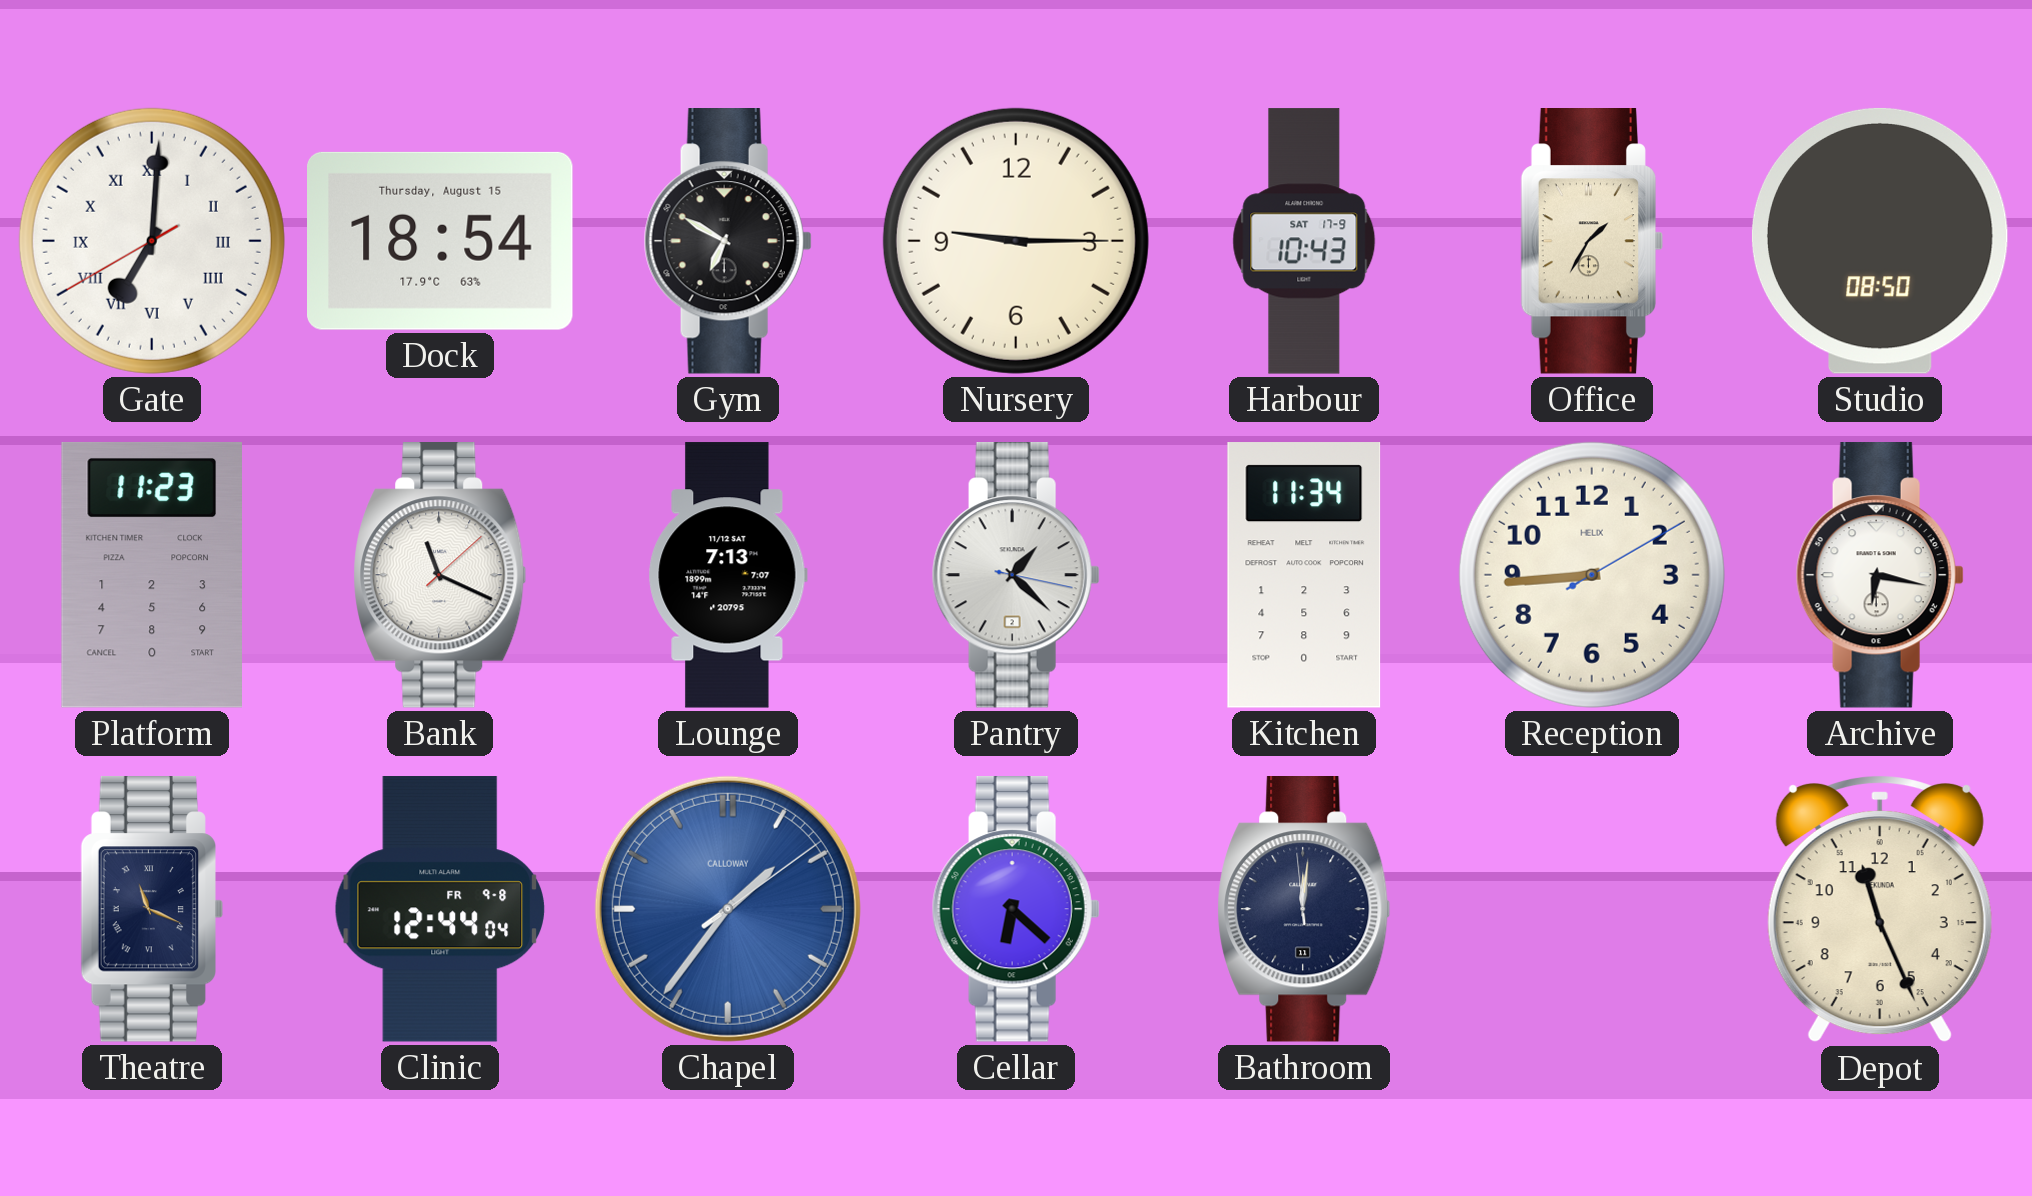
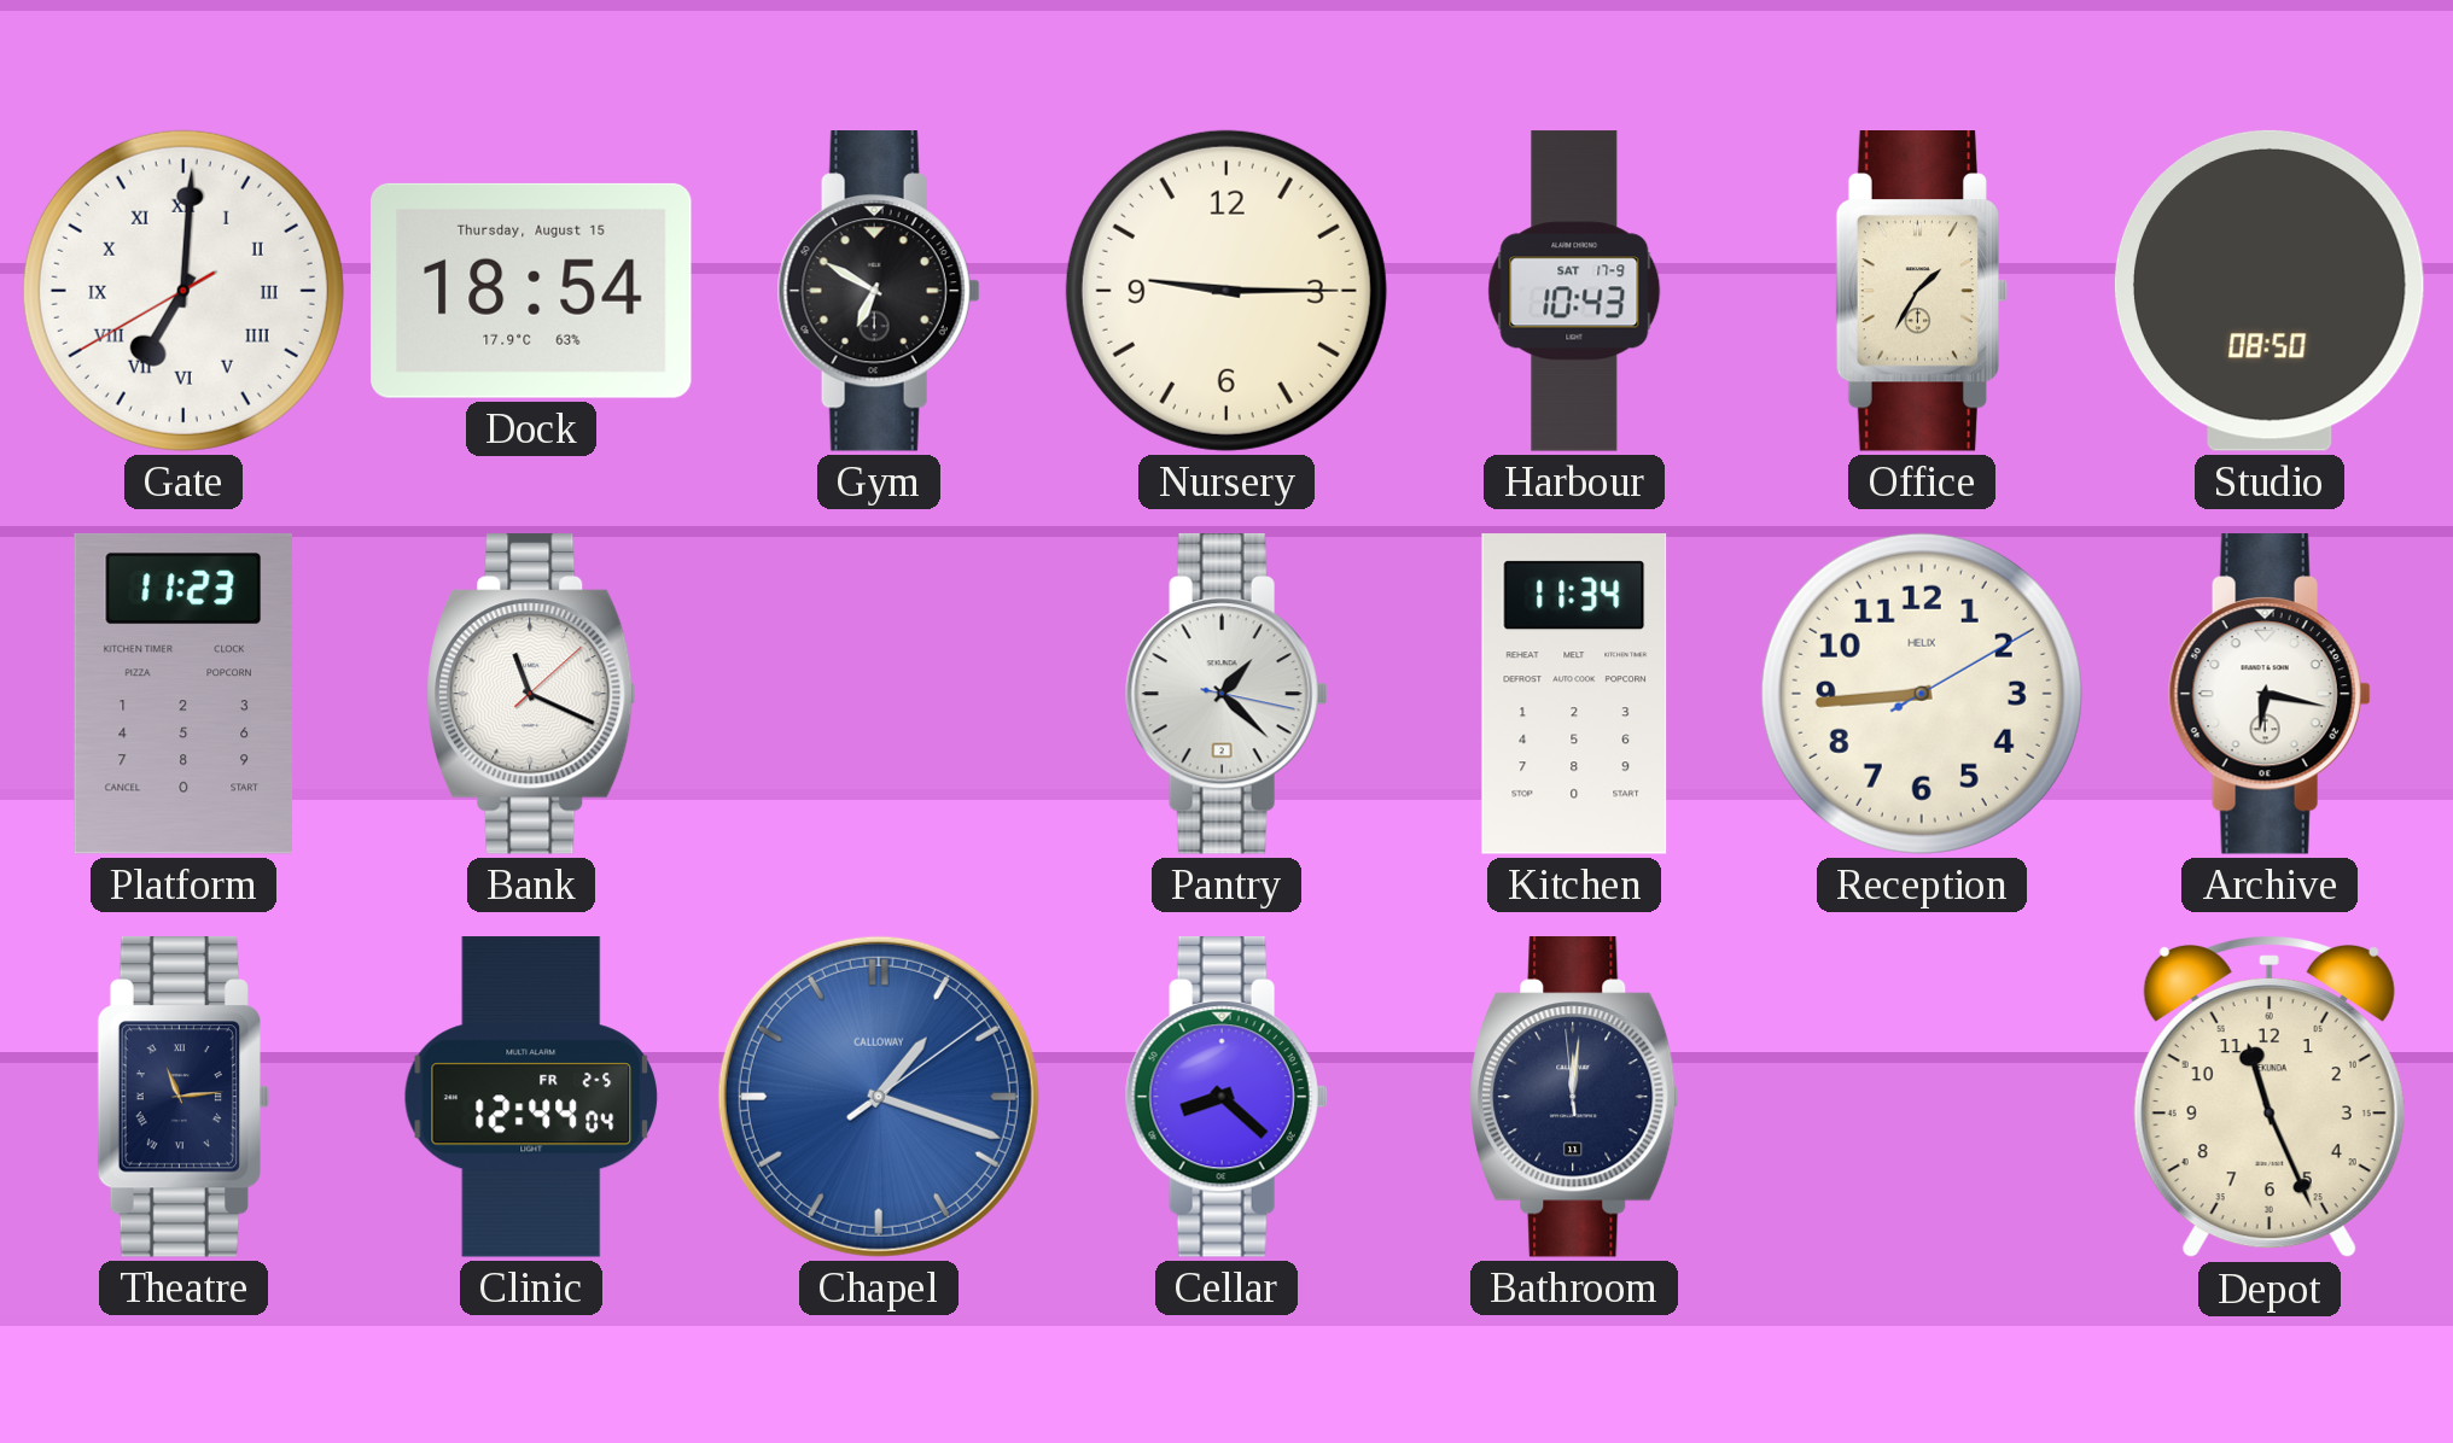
Lounge: 7:13 -> none
Theatre: 11:19 -> 11:14
Clinic date: FR 9-8 -> FR 2-5
Chapel: 1:36 -> 1:18
Cellar: 6:22 -> 8:22
